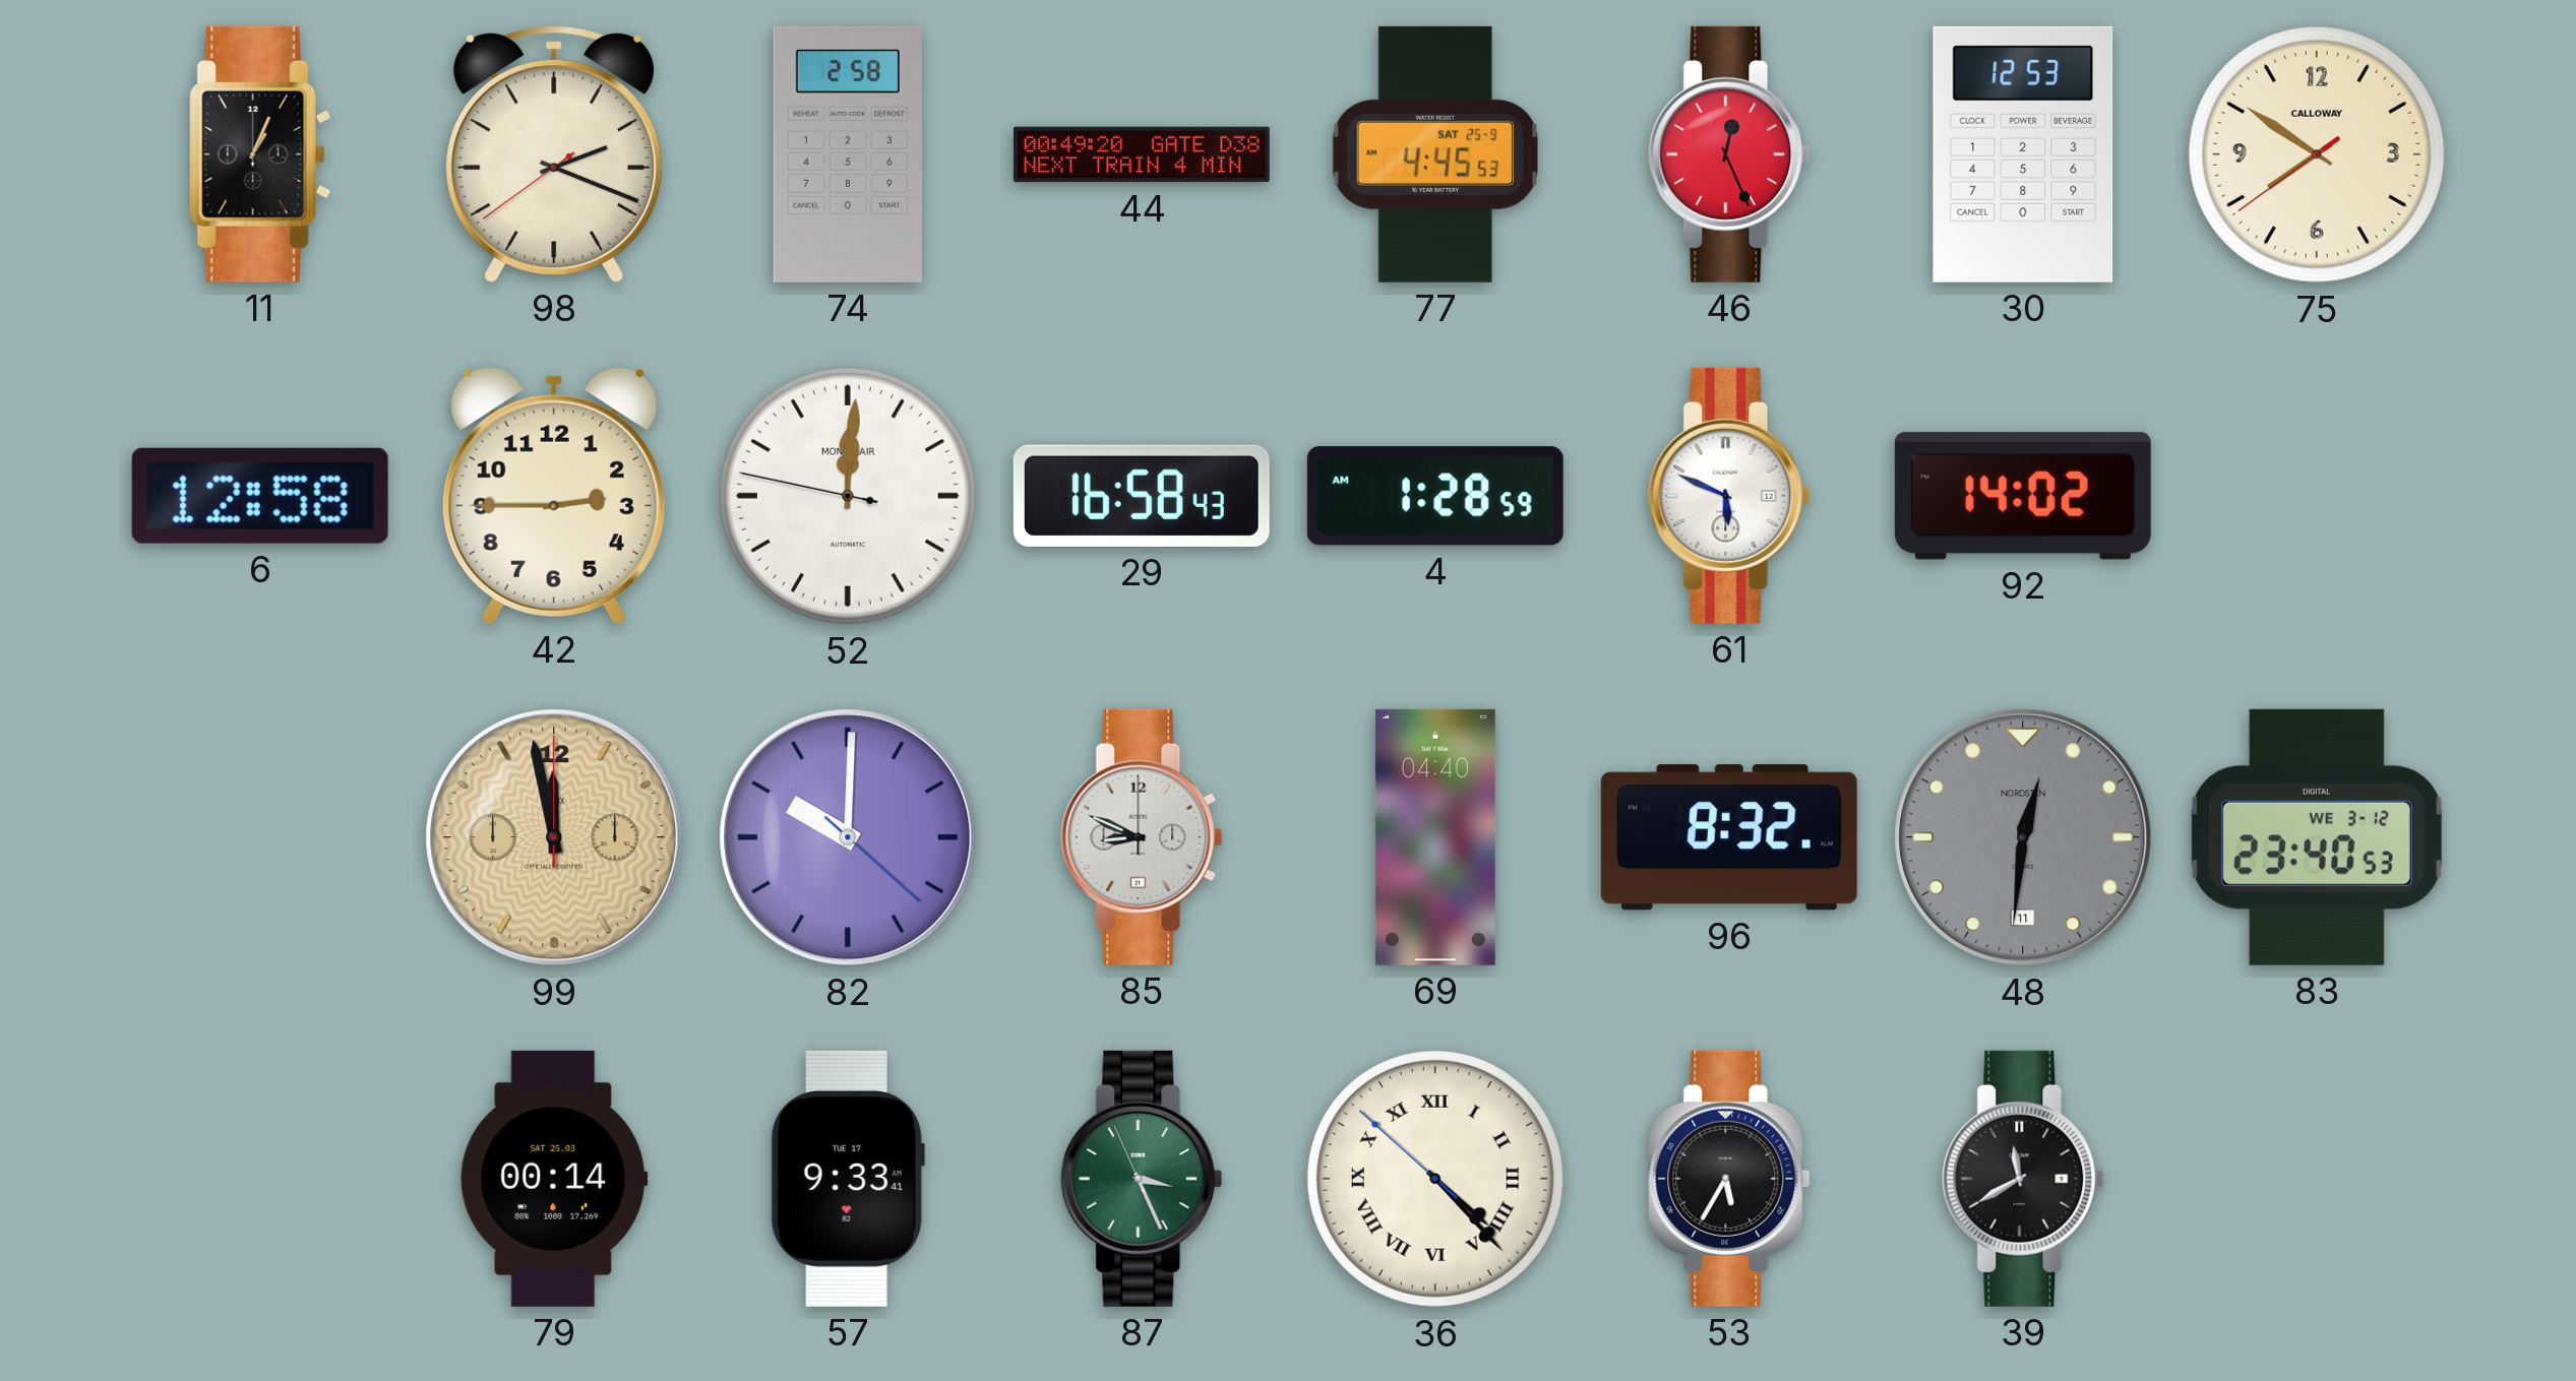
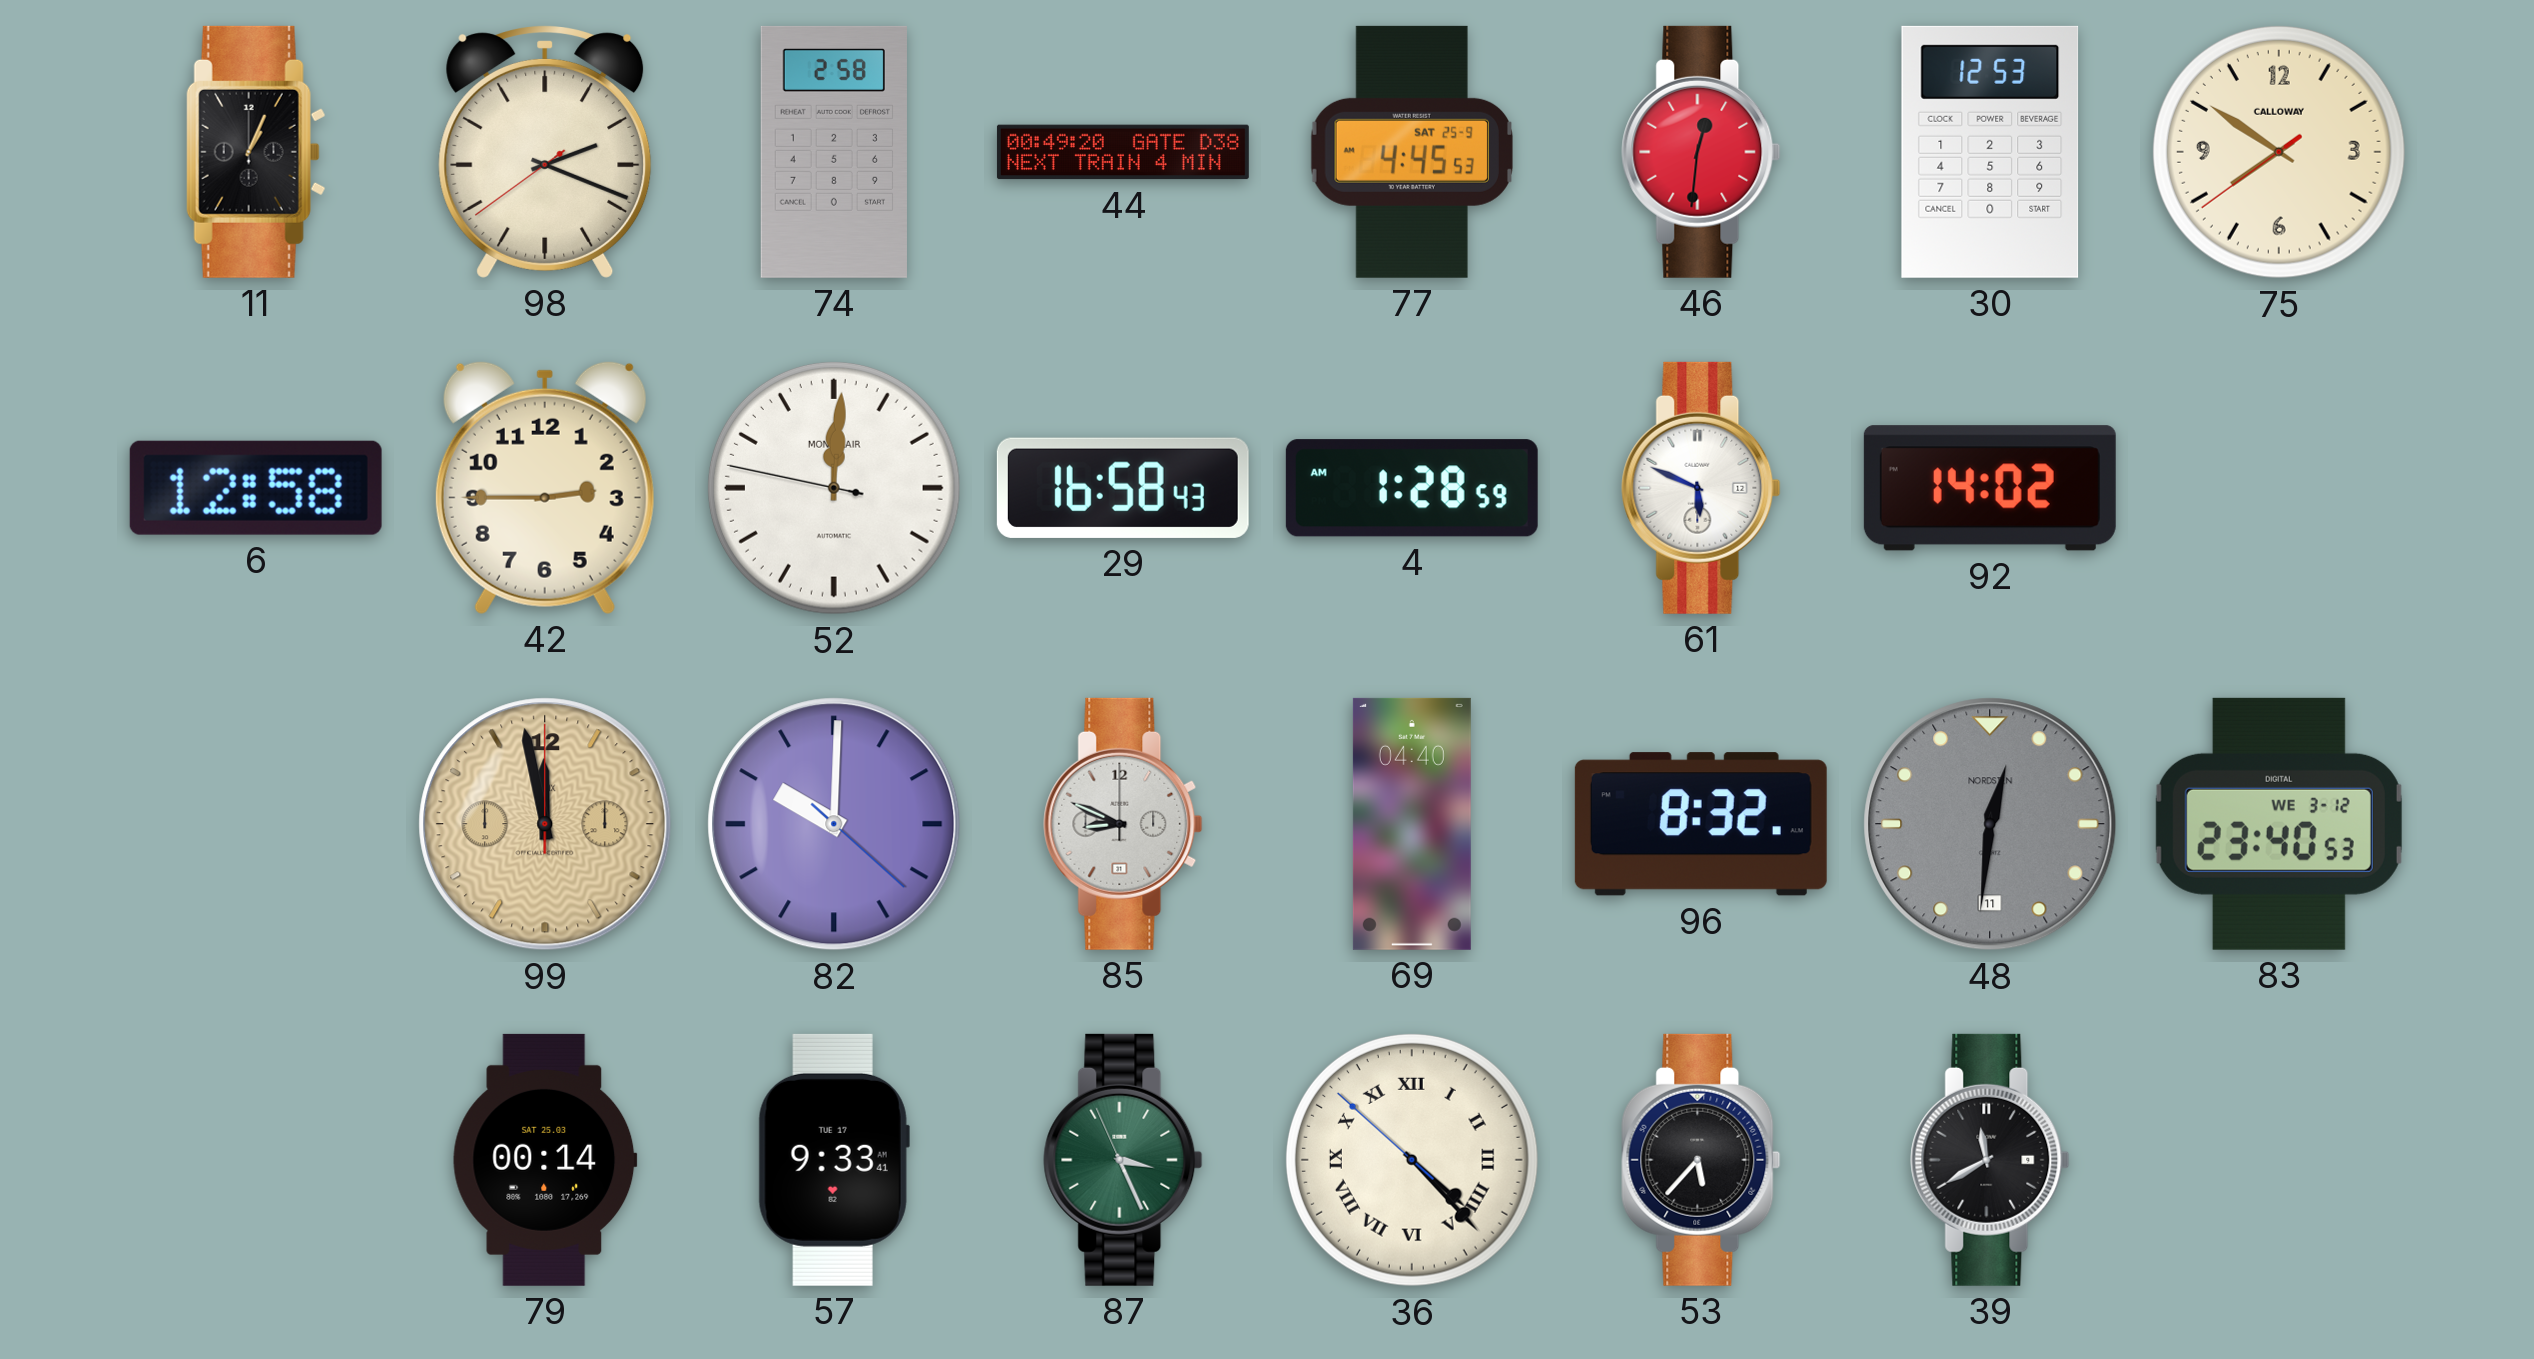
46: 12:26 -> 12:31
53: 5:35 -> 5:37
